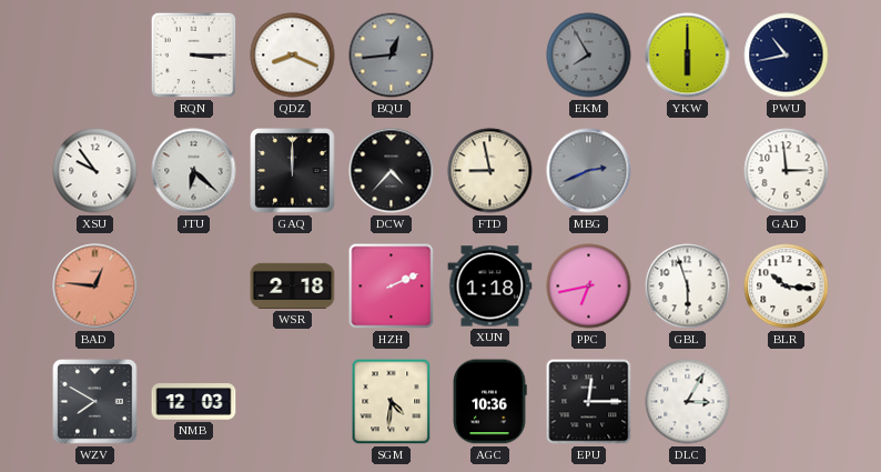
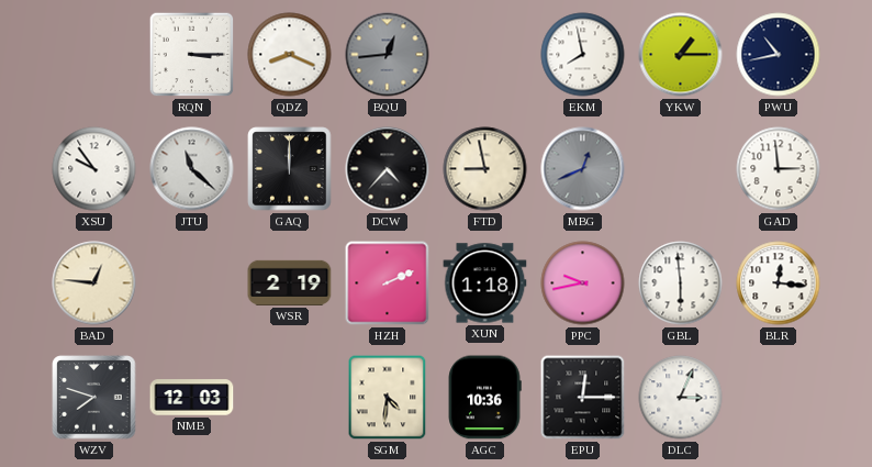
EKM: 7:55 -> 7:58
EKM dial: grey -> white
YKW: 6:00 -> 1:15
JTU: 6:22 -> 11:22
MBG: 2:41 -> 12:41
BAD dial: salmon -> cream
WSR: 2:18 -> 2:19
PPC: 6:43 -> 9:43
GBL: 5:57 -> 5:59
BLR: 10:16 -> 12:16
WZV: 7:50 -> 7:48
DLC: 3:05 -> 3:04
